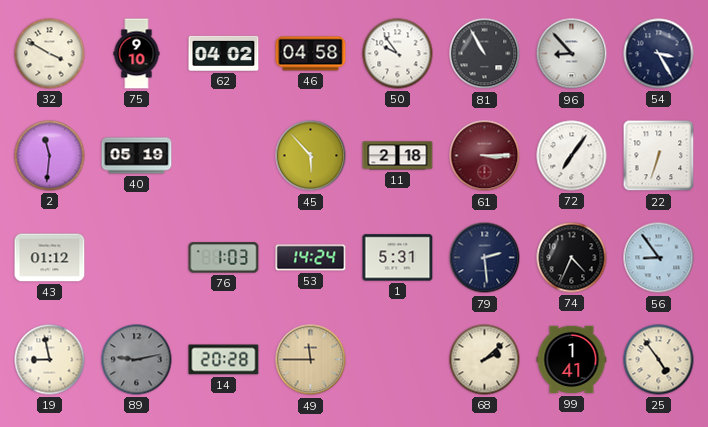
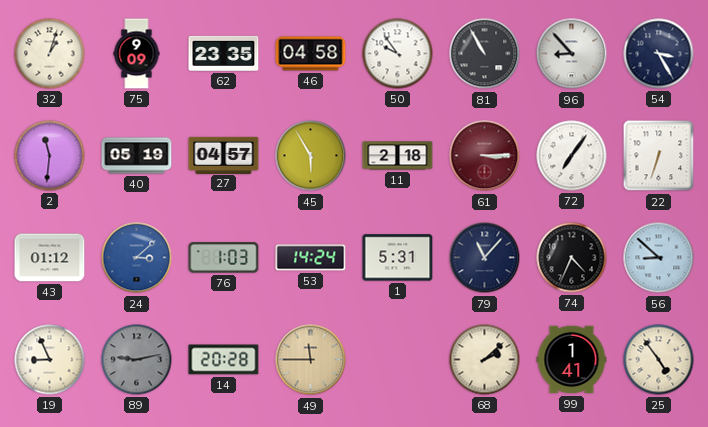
32: 3:50 -> 1:03
75: 9:10 -> 9:09
62: 04:02 -> 23:35
27: none -> 04:57
45: 5:53 -> 5:55
24: none -> 3:08
79: 2:29 -> 11:07
56: 8:54 -> 8:52
19: 8:58 -> 8:56
